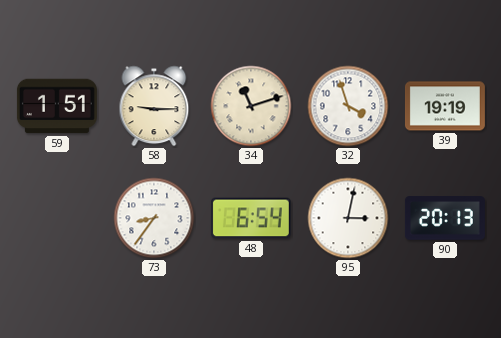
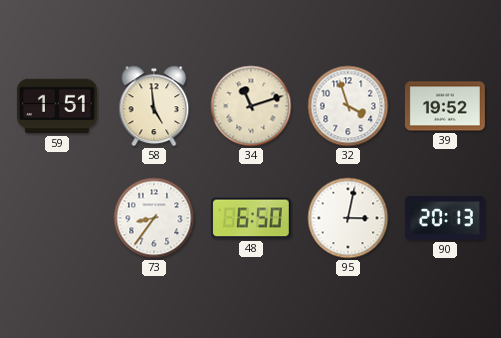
58: 9:15 -> 4:59
39: 19:19 -> 19:52
48: 6:54 -> 6:50
